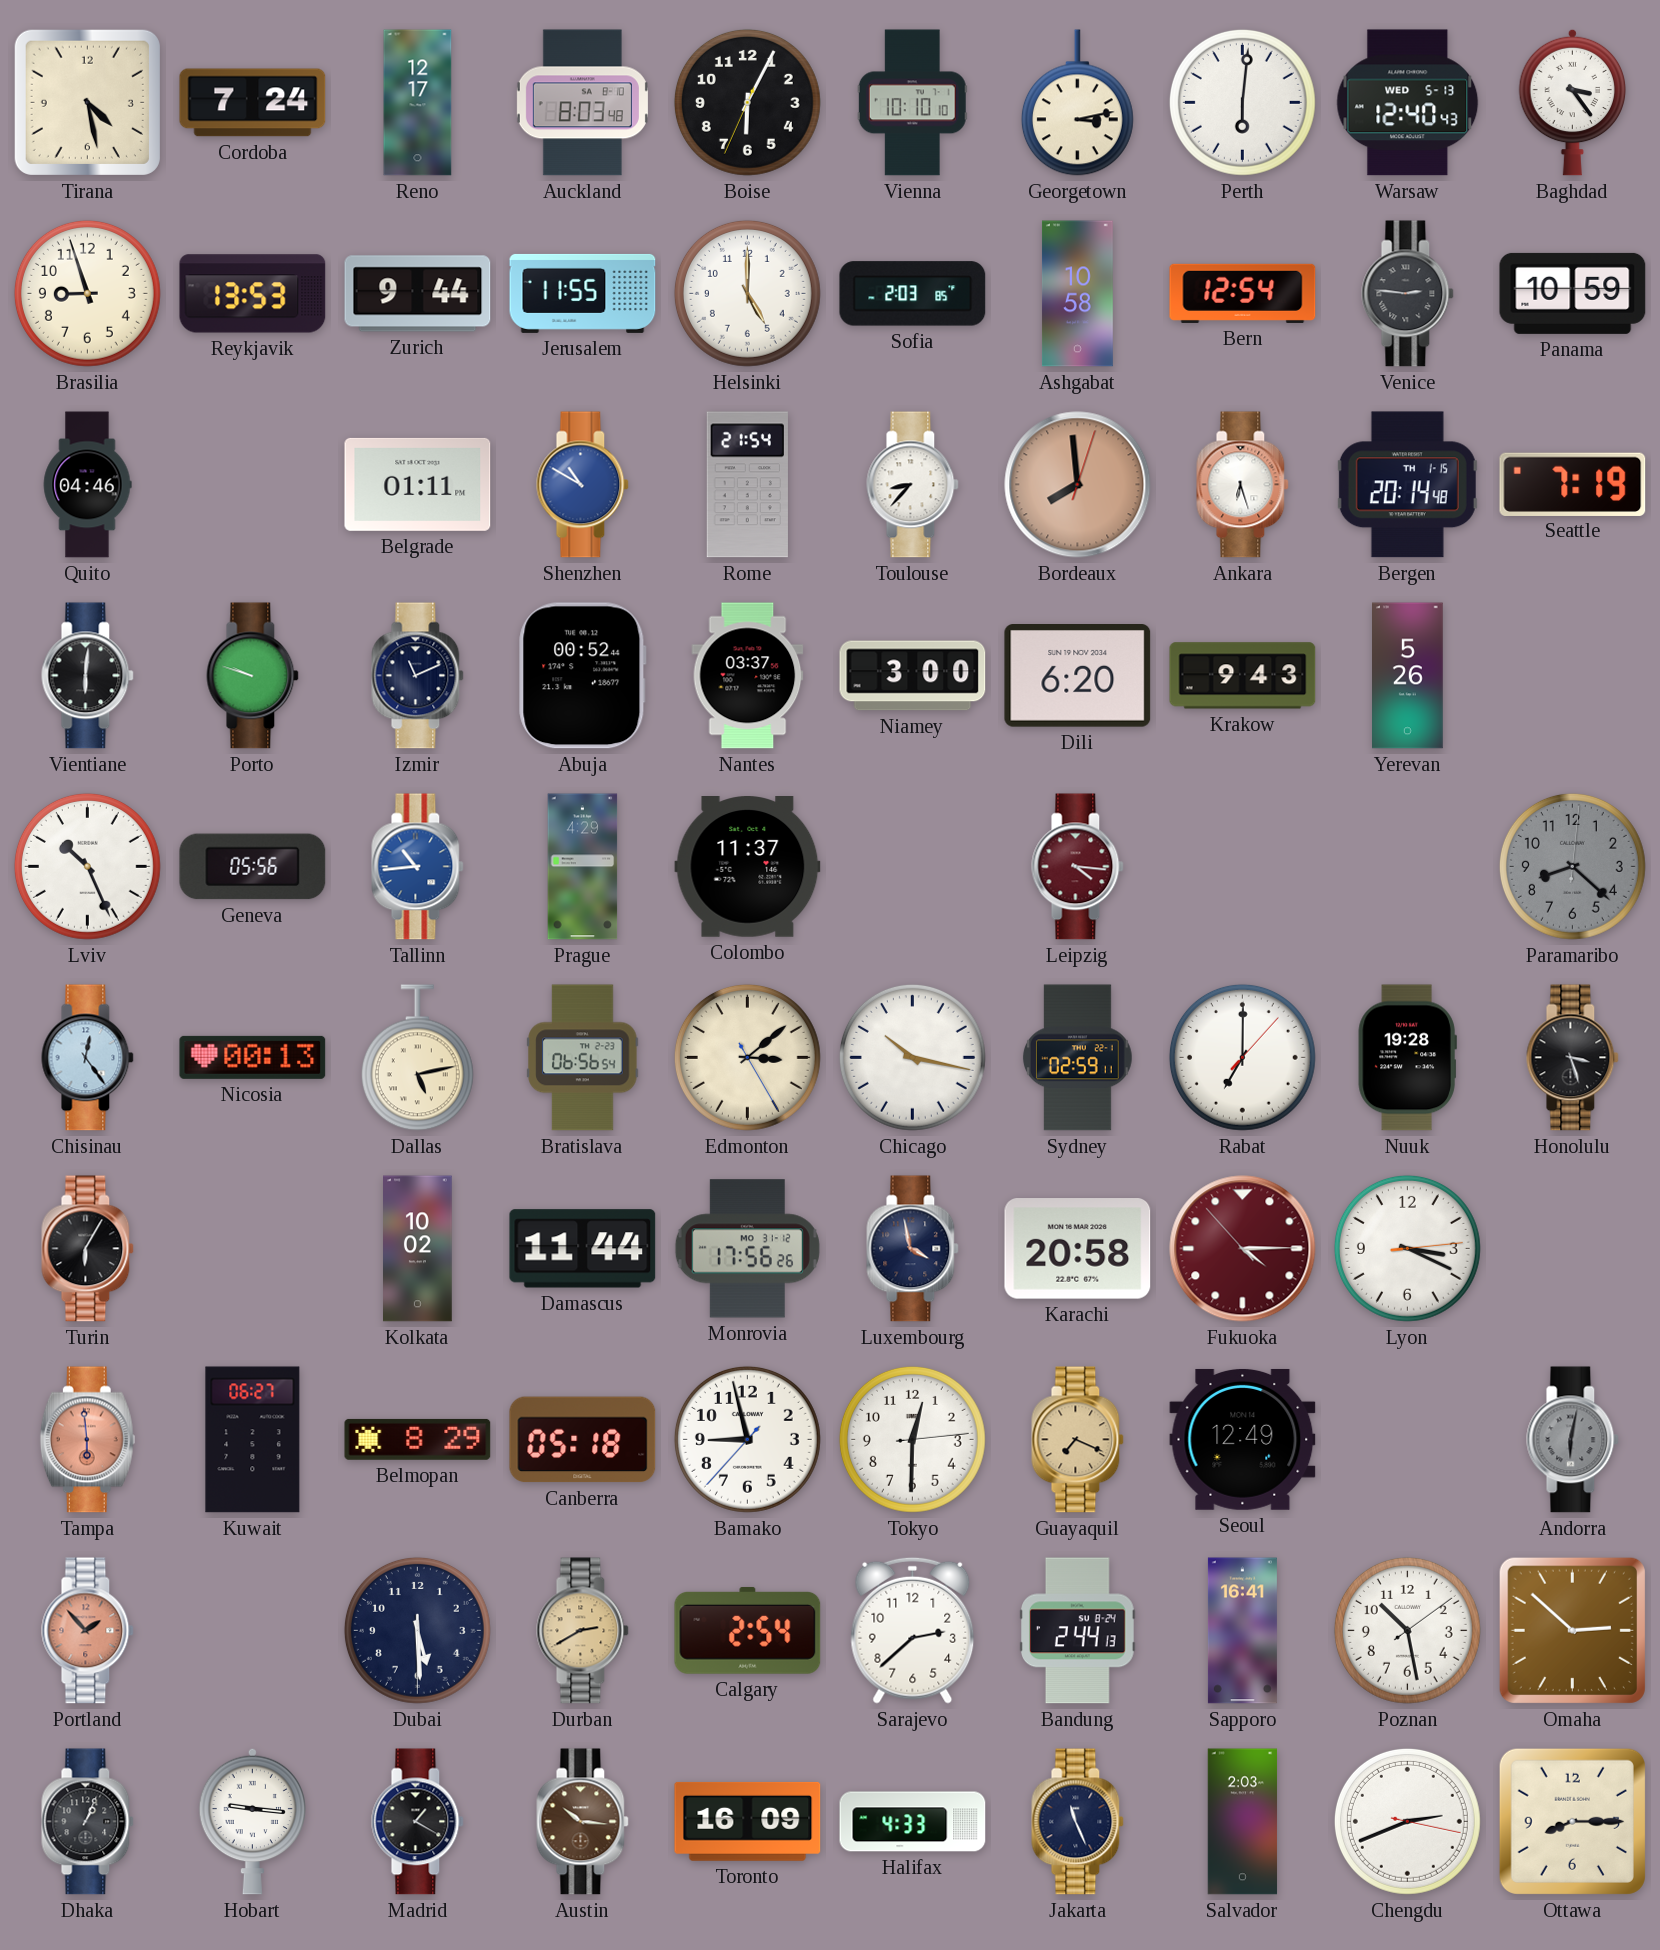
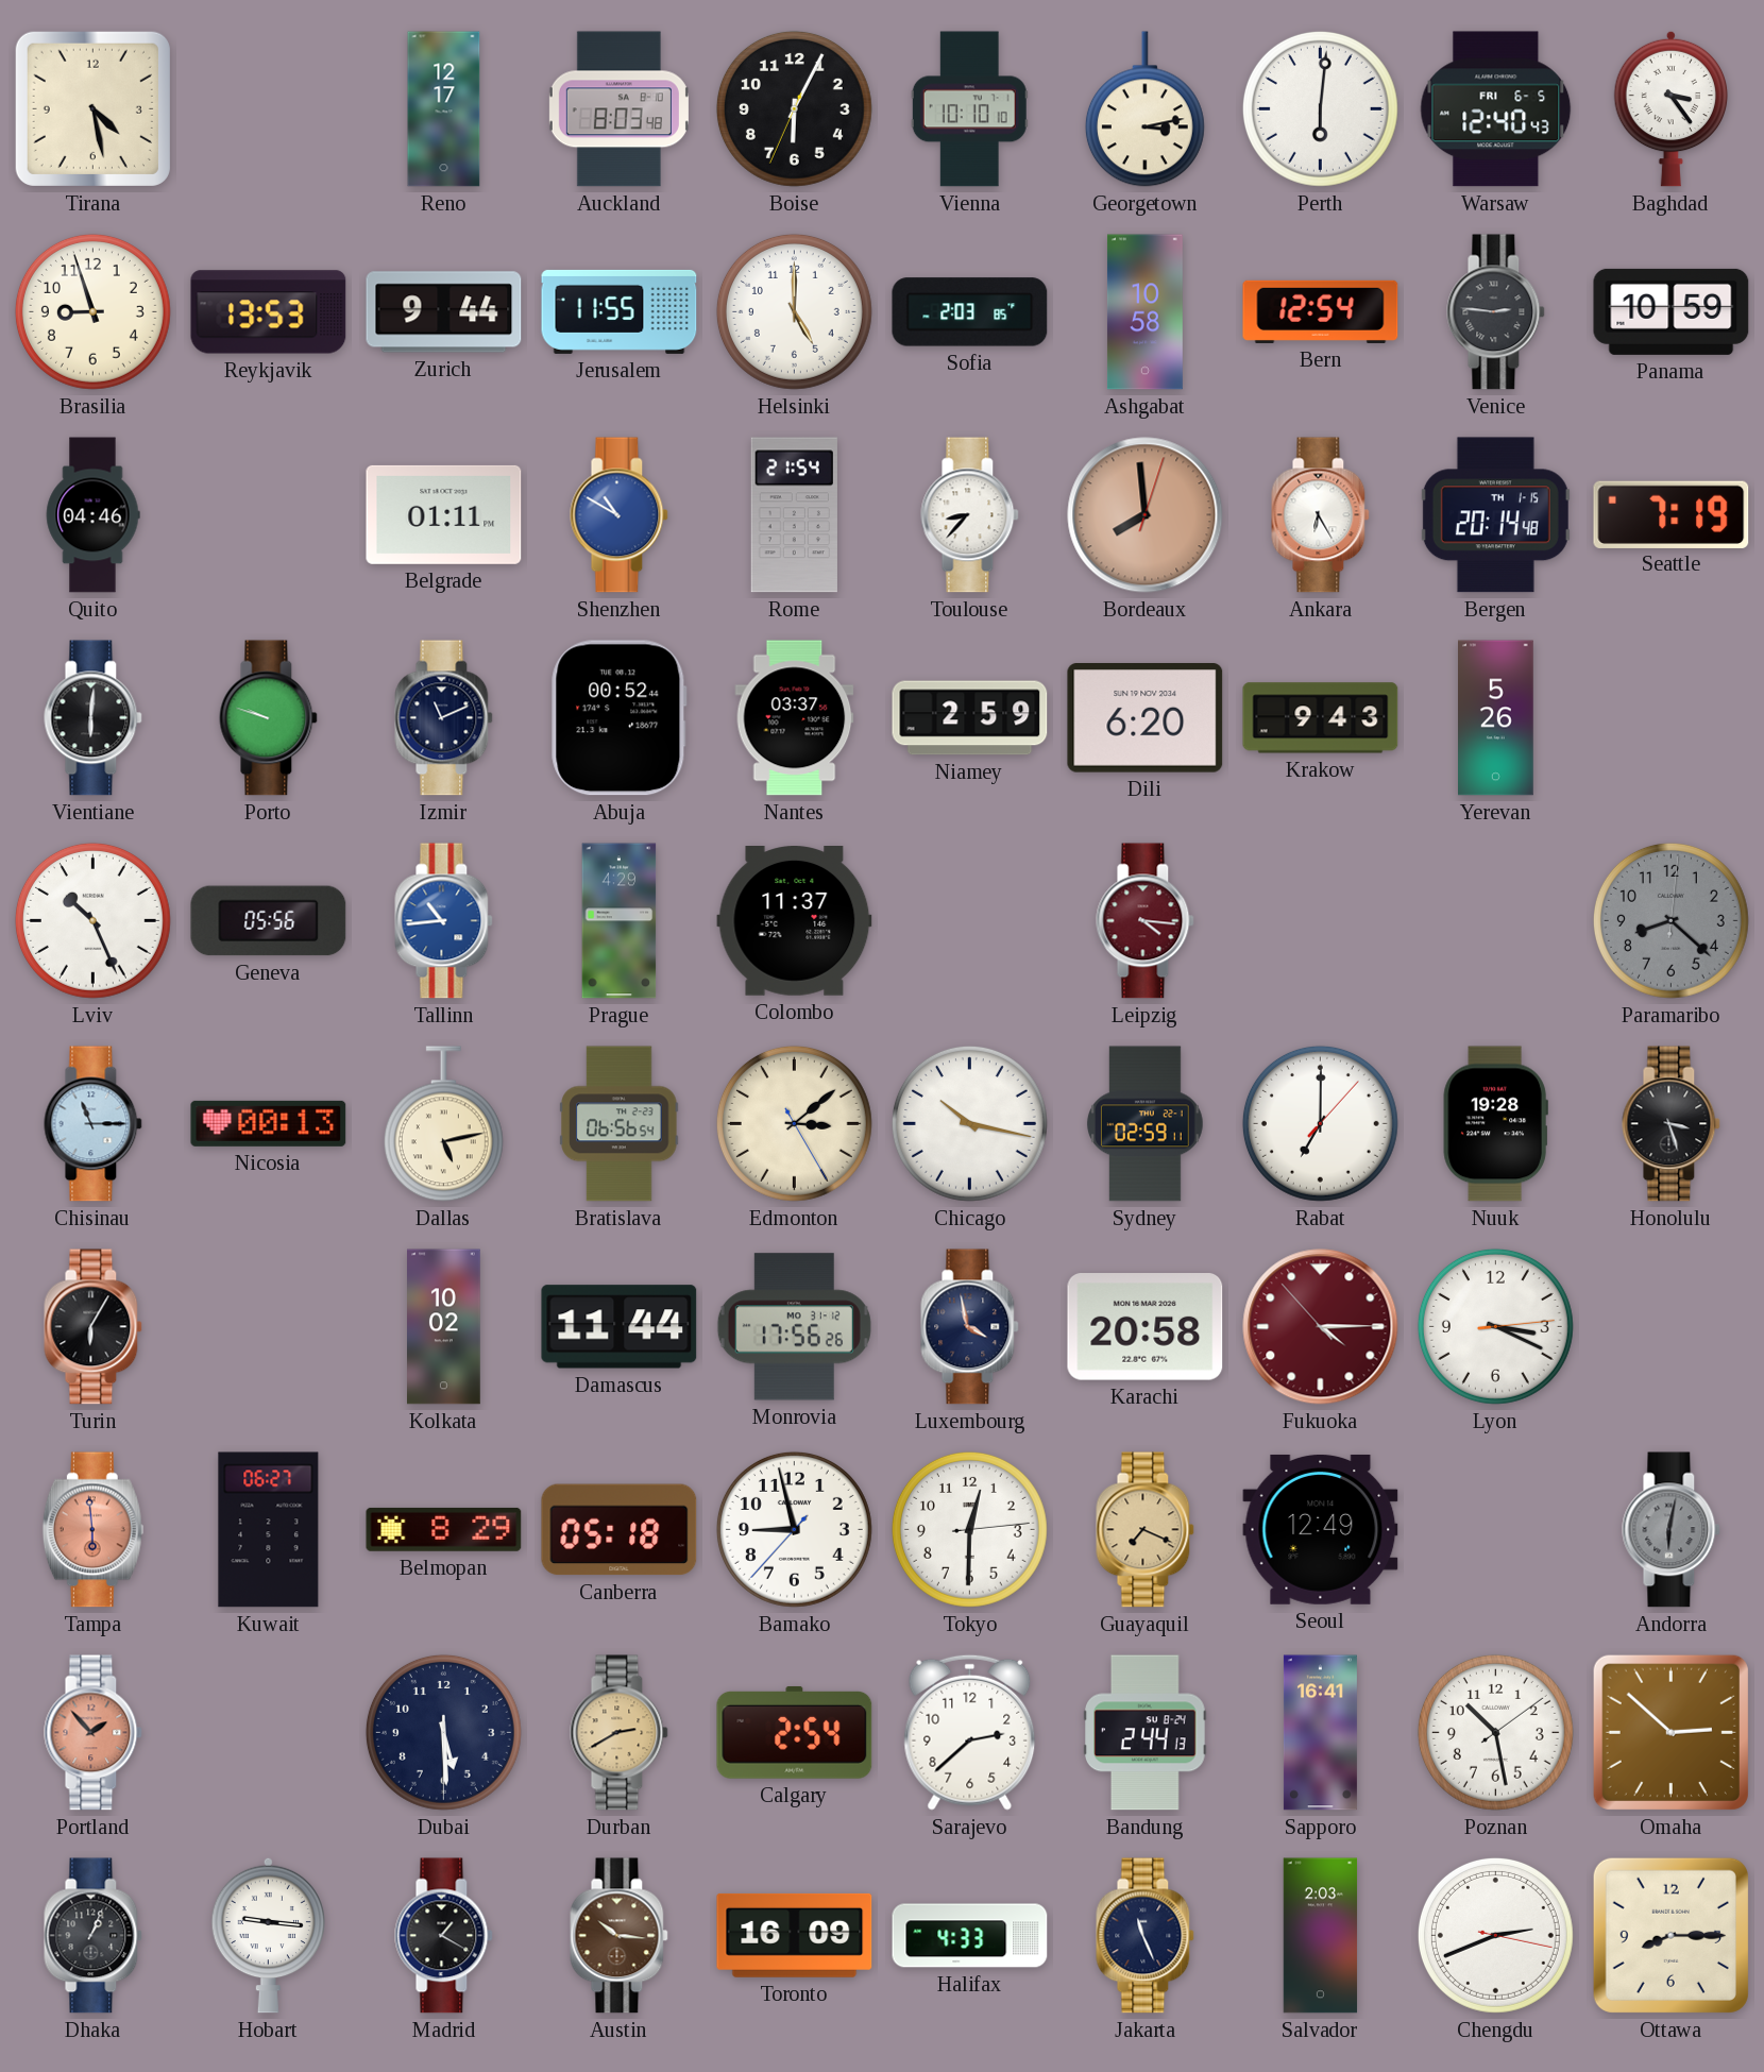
Cordoba: 7:24 -> none
Warsaw date: WED 5-13 -> FRI 6-5
Ankara: 6:27 -> 6:25
Niamey: 3:00 -> 2:59
Chisinau: 12:24 -> 11:15
